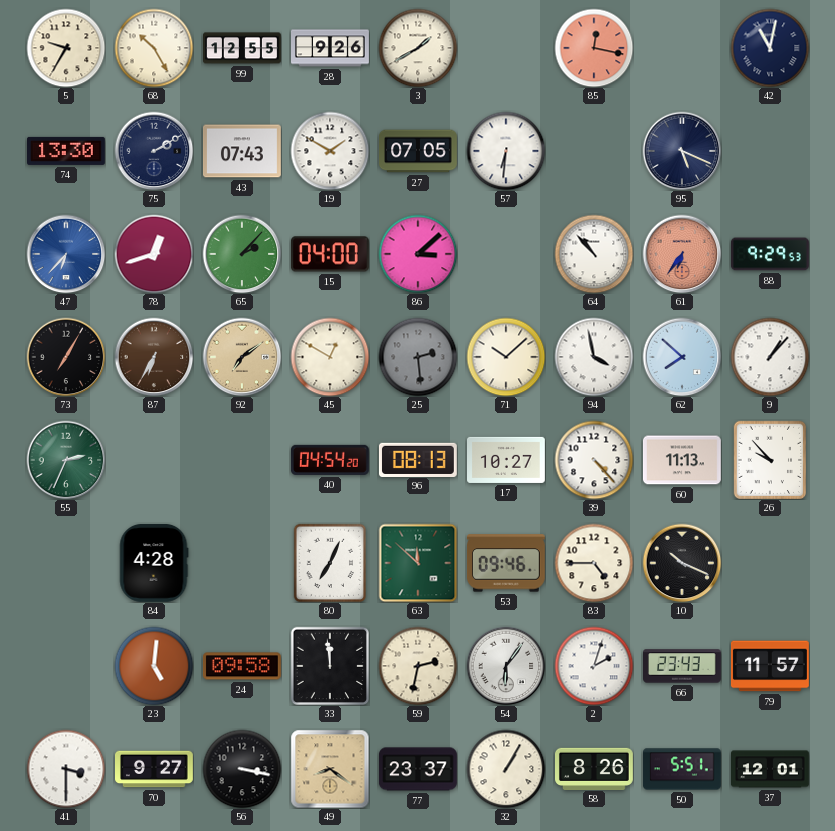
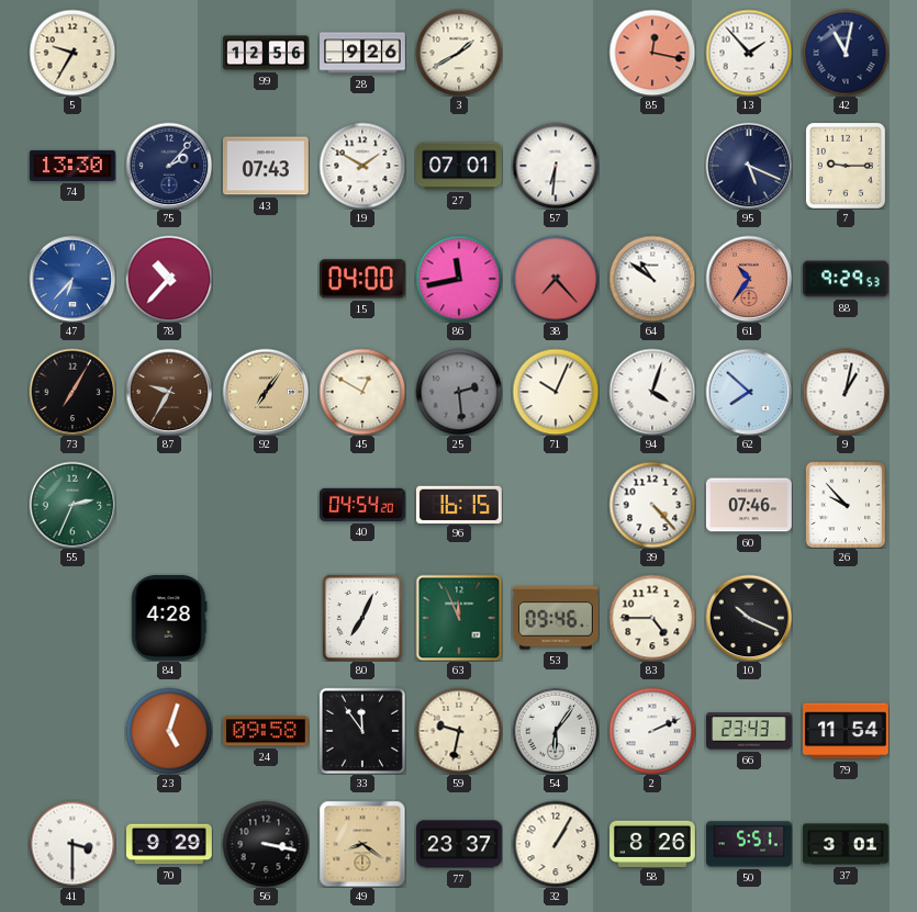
68: 10:25 -> none
99: 12:55 -> 12:56
13: none -> 1:53
75: 2:10 -> 2:07
27: 07:05 -> 07:01
7: none -> 9:15
78: 12:42 -> 10:37
65: 2:07 -> none
86: 3:08 -> 11:43
38: none -> 7:23
64: 10:53 -> 10:51
61: 6:36 -> 10:36
87: 6:35 -> 9:35
92: 7:09 -> 7:06
71: 10:08 -> 10:04
94: 3:58 -> 4:03
9: 1:07 -> 1:02
96: 08:13 -> 16:15
17: 10:27 -> none
60: 11:13 -> 07:46
63: 11:52 -> 11:56
23: 5:01 -> 5:03
33: 11:59 -> 11:54
59: 2:32 -> 9:32
2: 2:03 -> 2:11
79: 11:57 -> 11:54
70: 9:27 -> 9:29
37: 12:01 -> 3:01
